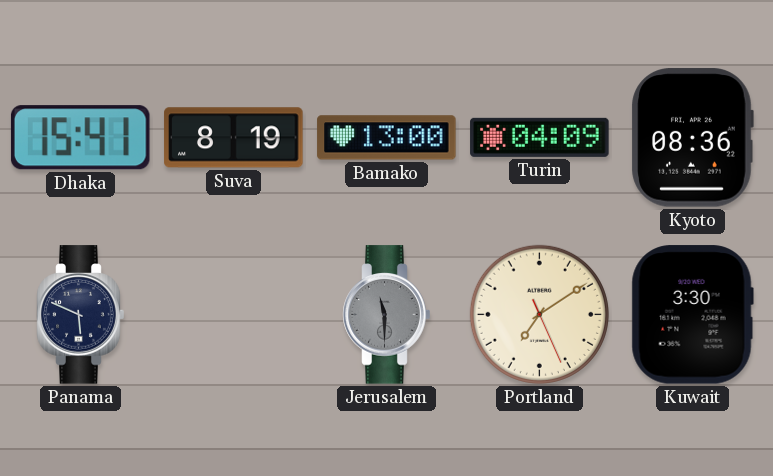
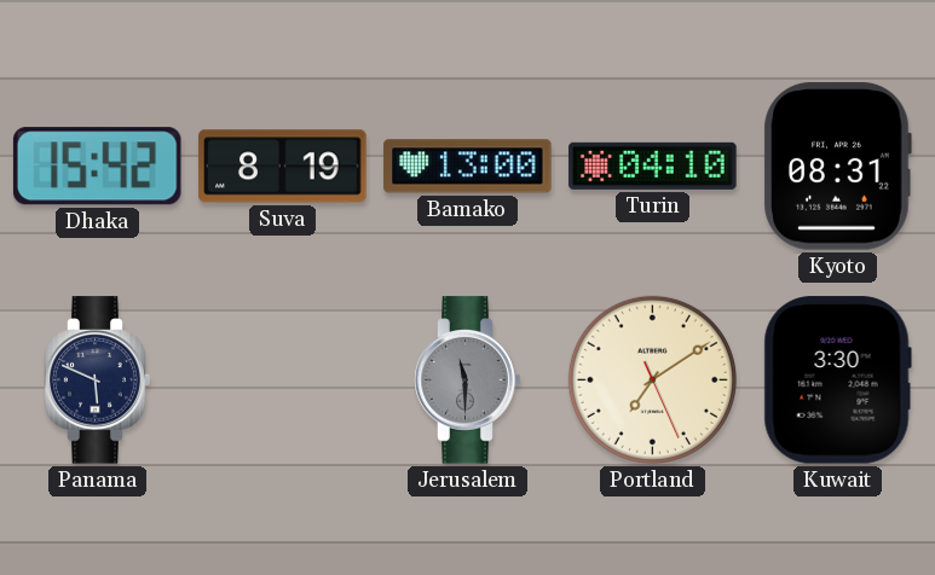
Dhaka: 15:41 -> 15:42
Turin: 04:09 -> 04:10
Kyoto: 08:36 -> 08:31
